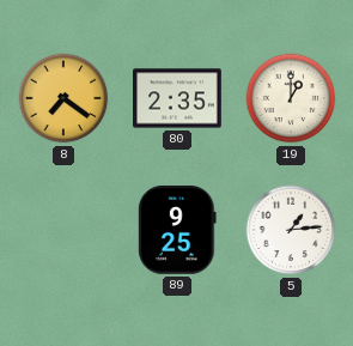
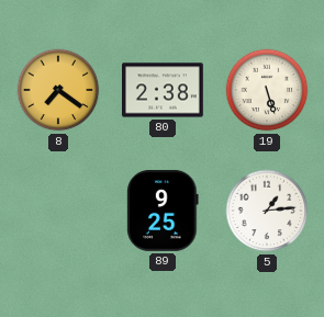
80: 2:35 -> 2:38
19: 1:00 -> 5:27
